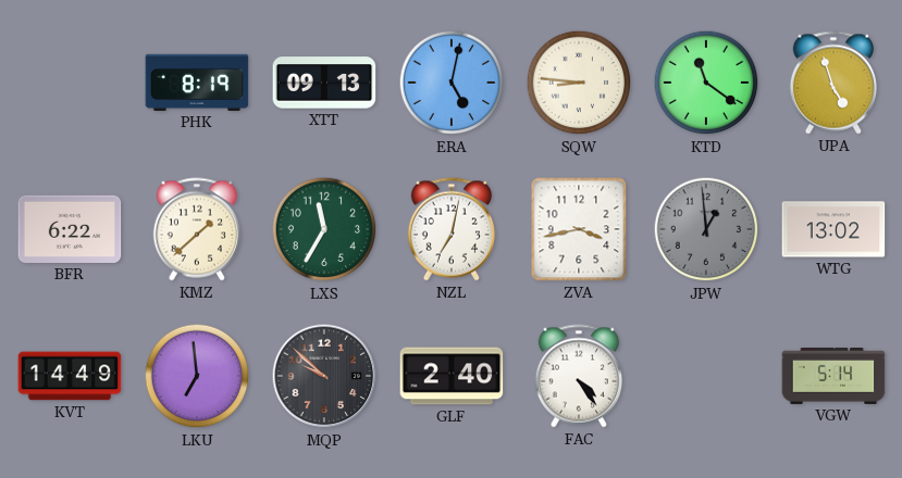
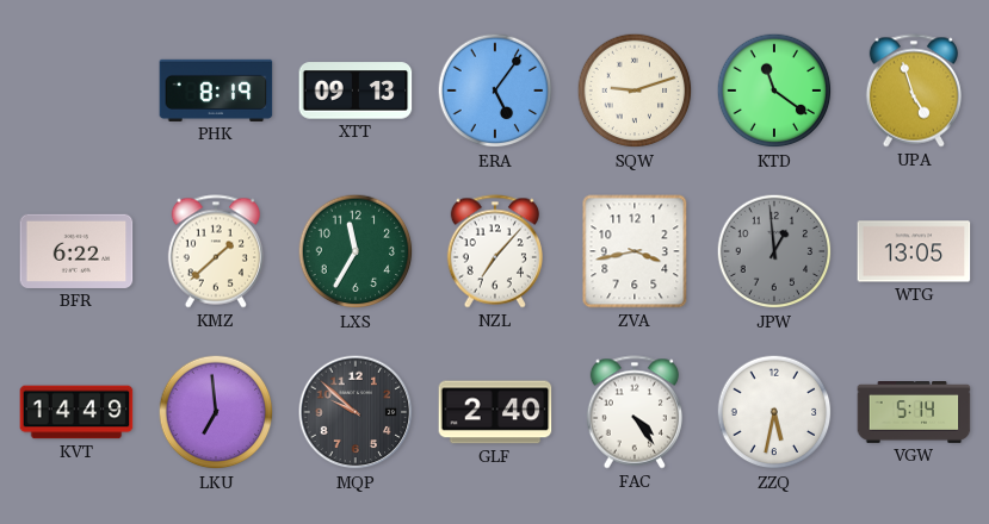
ERA: 5:02 -> 5:06
SQW: 8:46 -> 9:12
NZL: 7:02 -> 7:07
WTG: 13:02 -> 13:05
ZZQ: none -> 5:32
